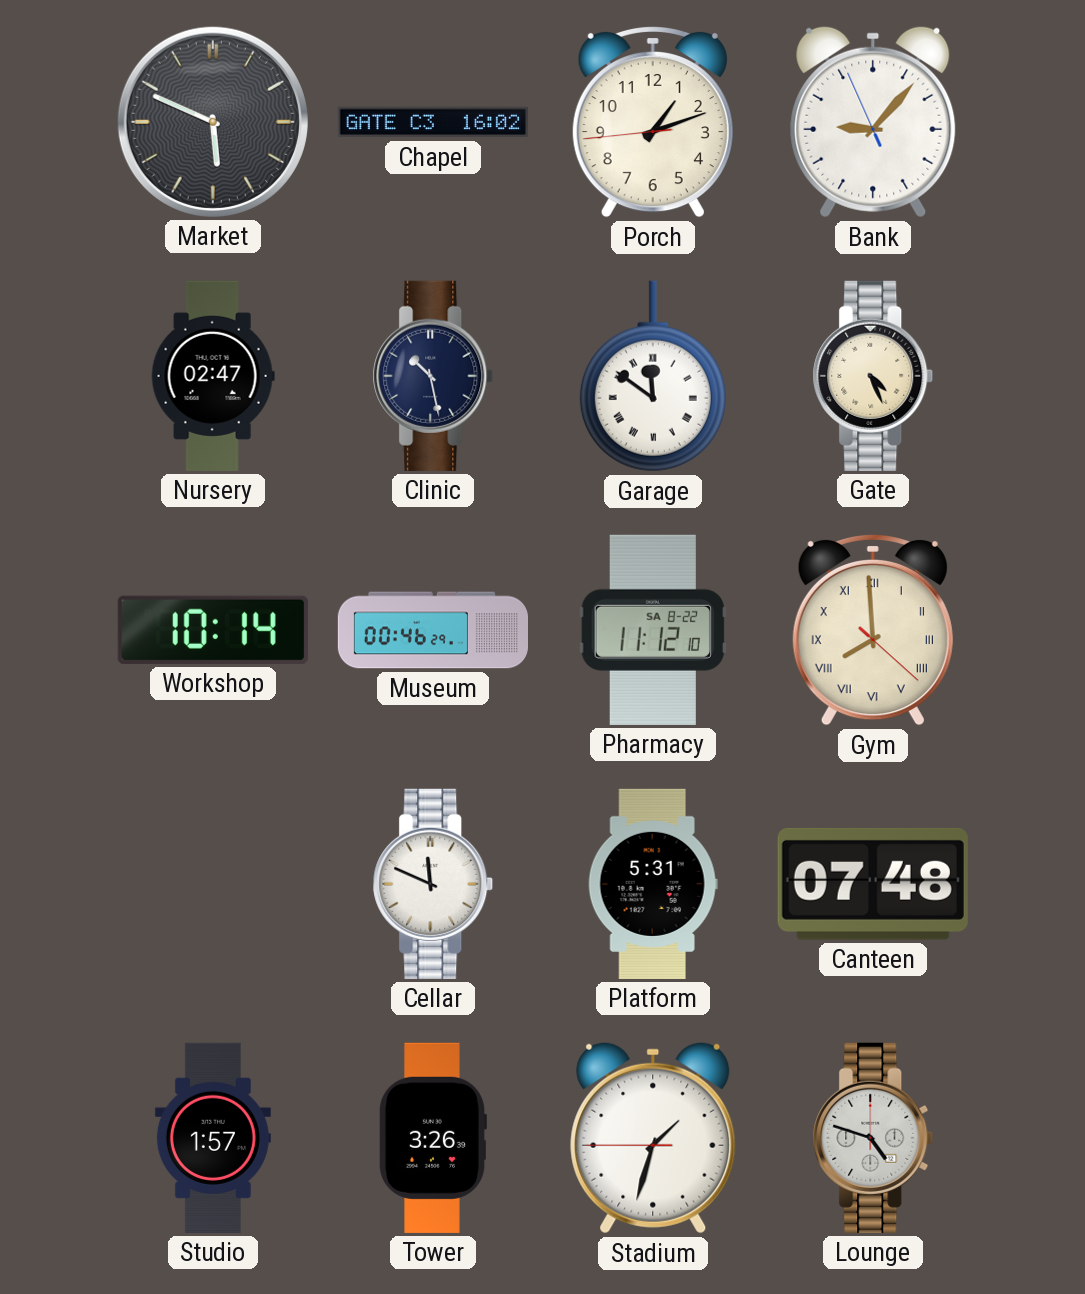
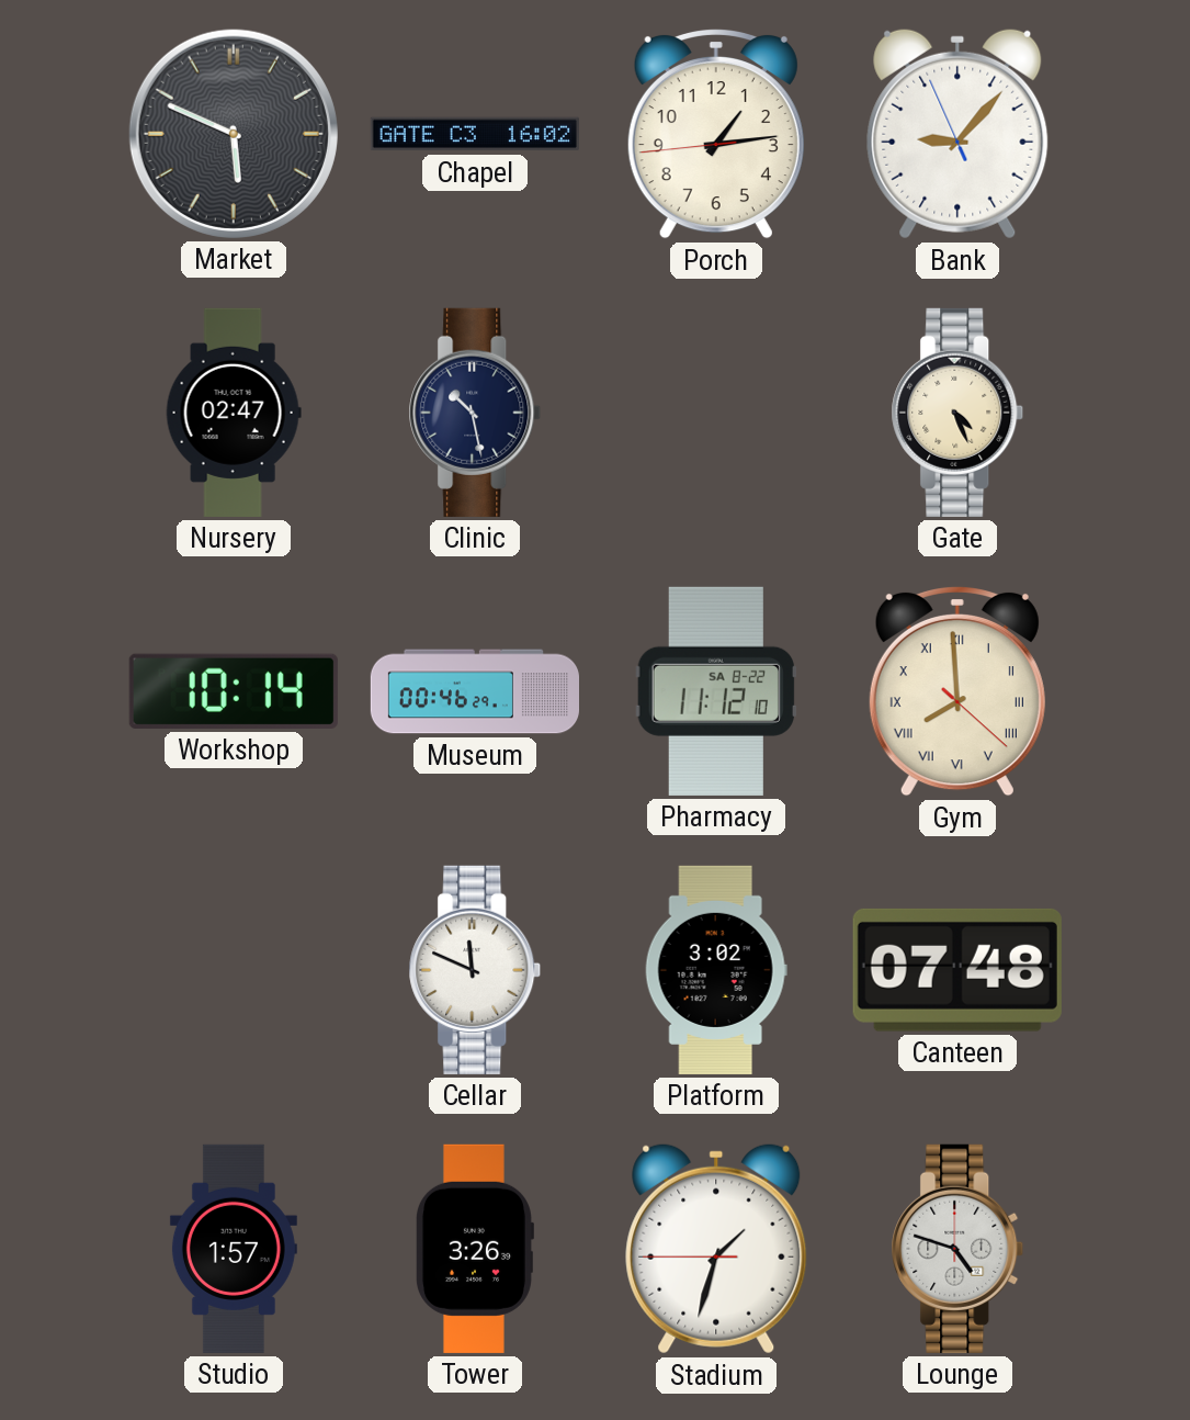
Porch: 1:11 -> 1:13
Garage: 11:51 -> none
Platform: 5:31 -> 3:02
